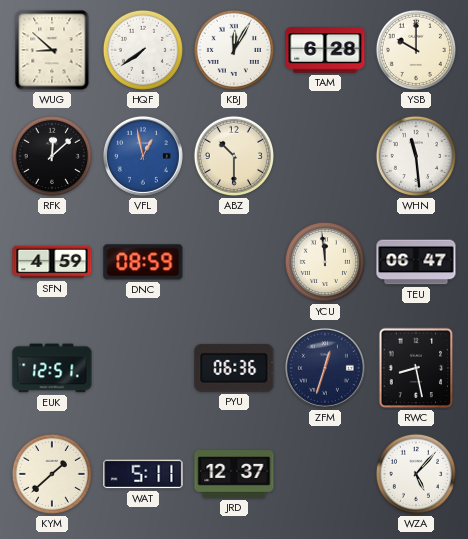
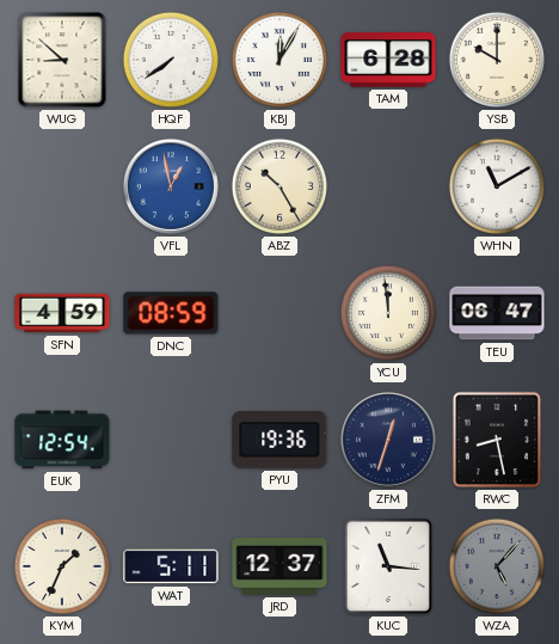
RFK: 12:08 -> none
ABZ: 10:30 -> 10:25
WHN: 11:29 -> 11:10
EUK: 12:51 -> 12:54
PYU: 06:36 -> 19:36
KYM: 1:38 -> 1:34
KUC: none -> 11:16
WZA dial: white -> grey
